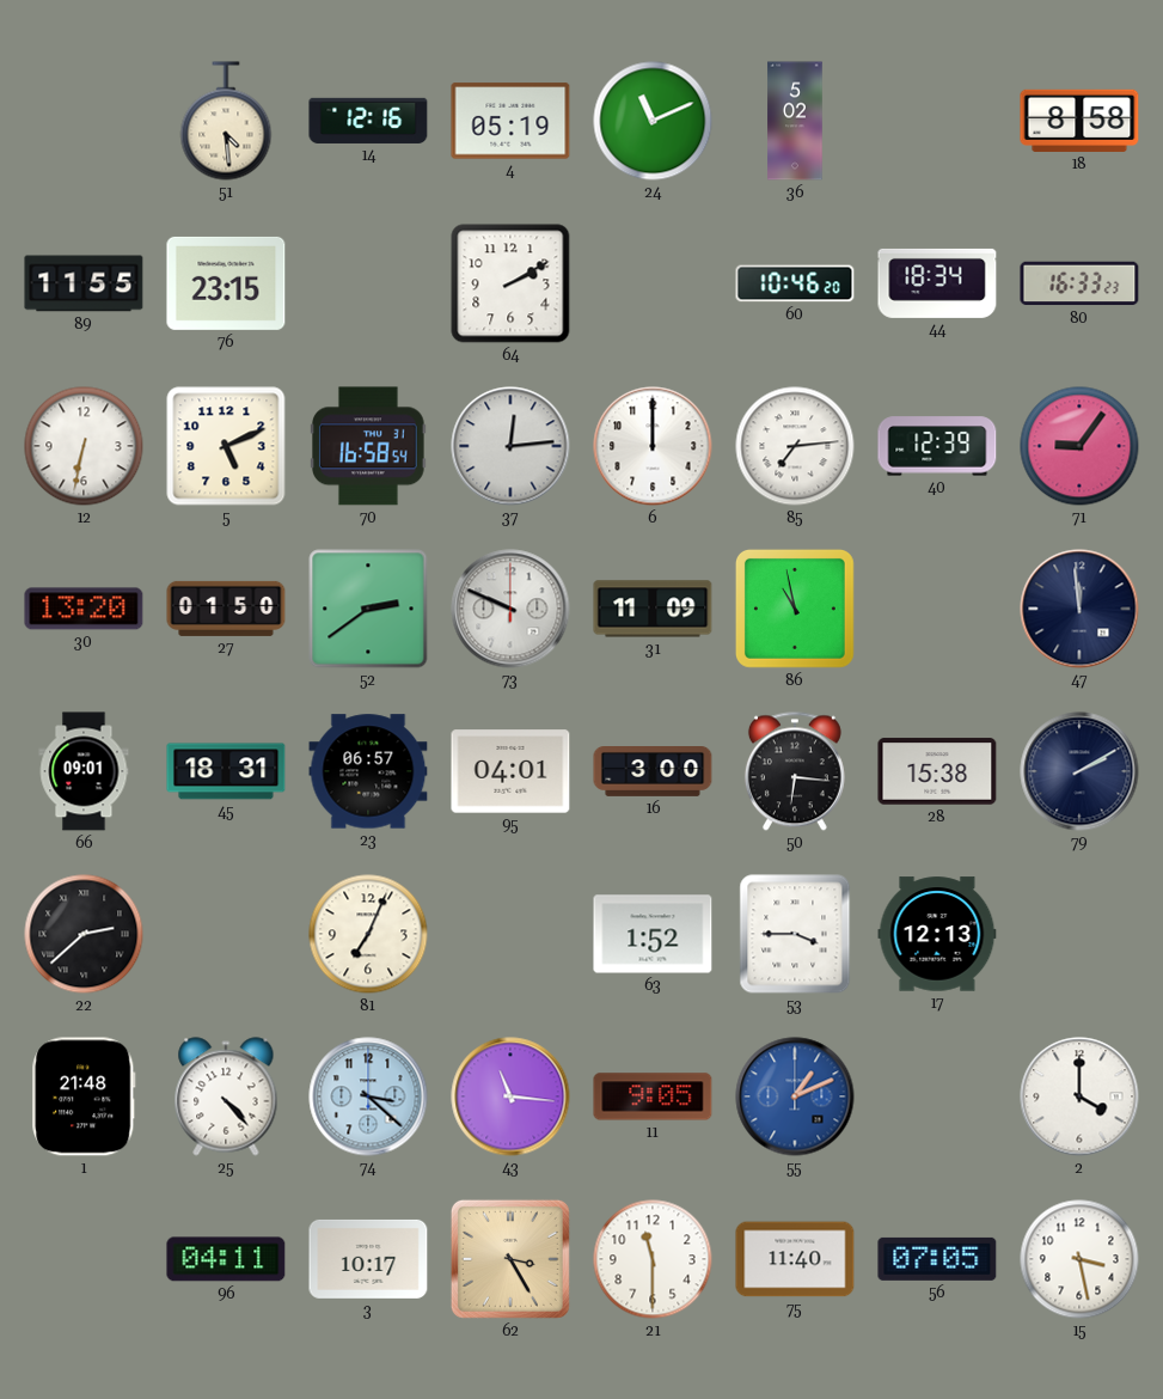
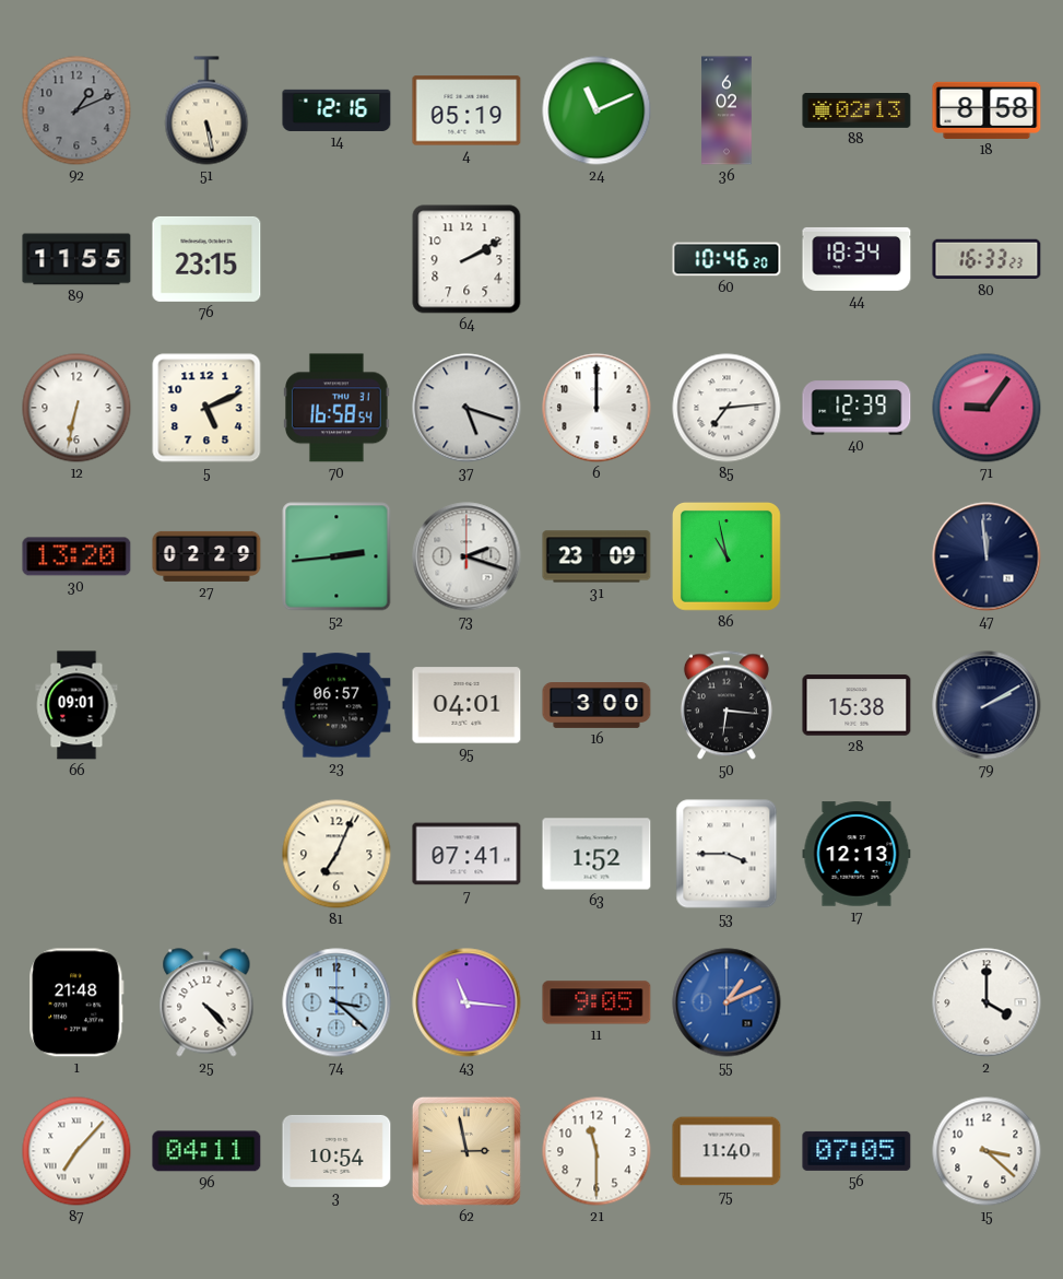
92: none -> 1:11
51: 4:29 -> 5:28
36: 5:02 -> 6:02
88: none -> 02:13
37: 12:14 -> 5:18
27: 01:50 -> 02:29
52: 2:39 -> 2:44
73: 9:49 -> 2:18
31: 11:09 -> 23:09
45: 18:31 -> none
22: 2:38 -> none
7: none -> 07:41
87: none -> 7:07
3: 10:17 -> 10:54
62: 3:25 -> 2:58
15: 3:28 -> 3:22
